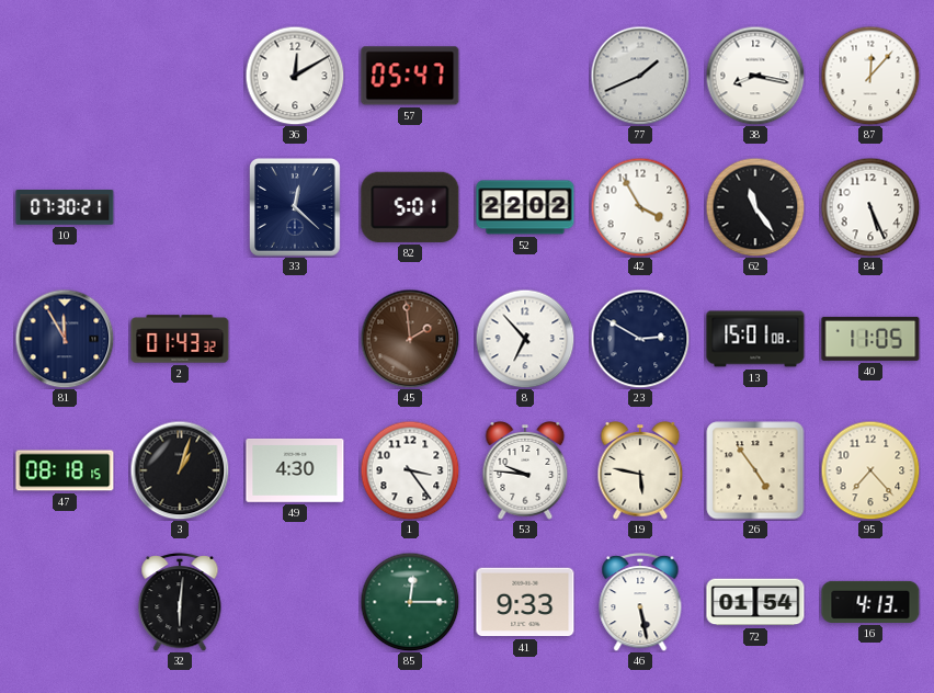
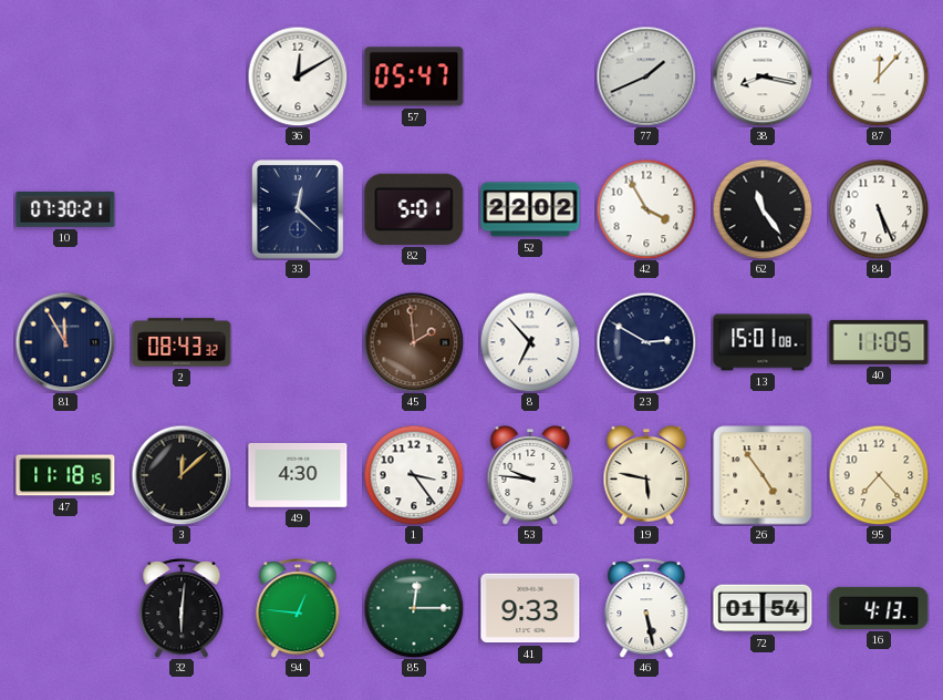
2: 01:43 -> 08:43
47: 08:18 -> 11:18
3: 1:03 -> 12:08
94: none -> 12:46
